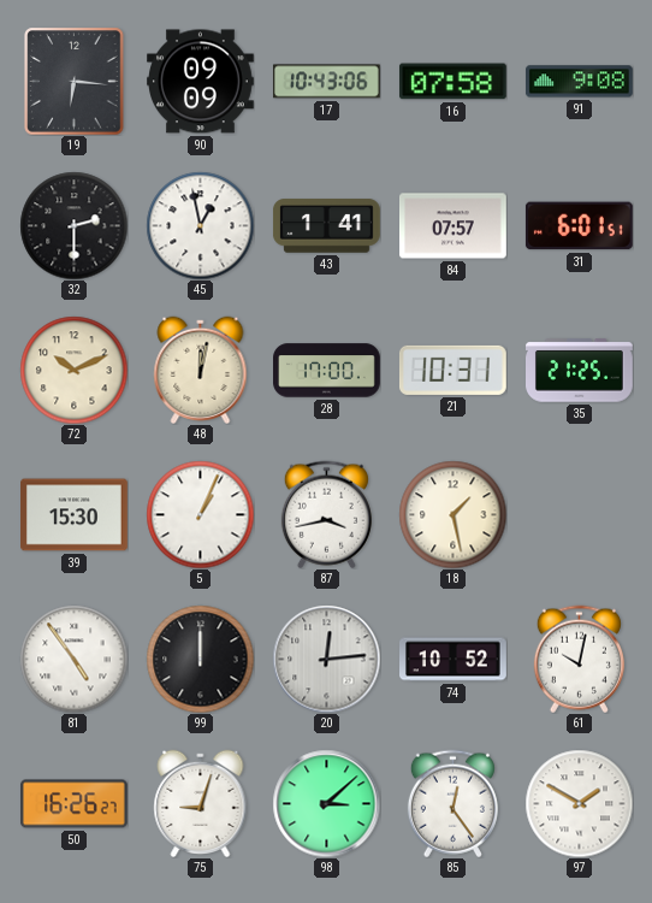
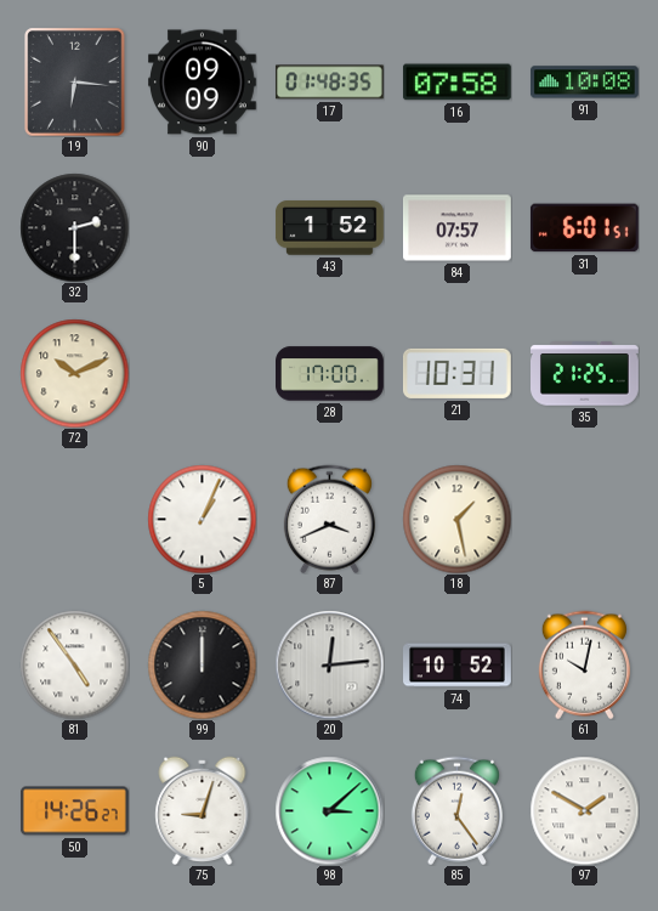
17: 10:43 -> 01:48
91: 9:08 -> 10:08
45: 12:58 -> none
43: 1:41 -> 1:52
48: 12:02 -> none
39: 15:30 -> none
87: 3:43 -> 3:41
50: 16:26 -> 14:26
